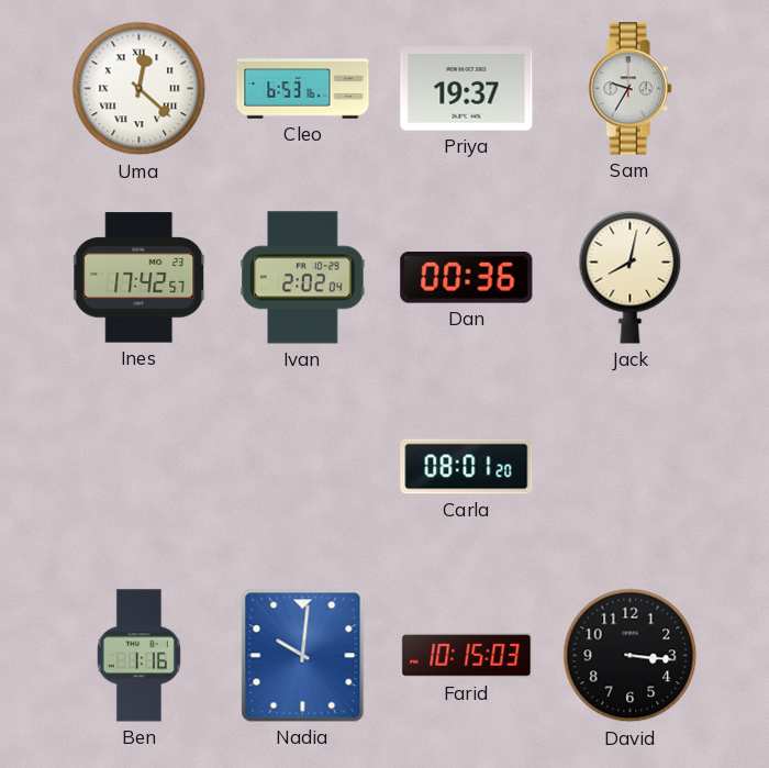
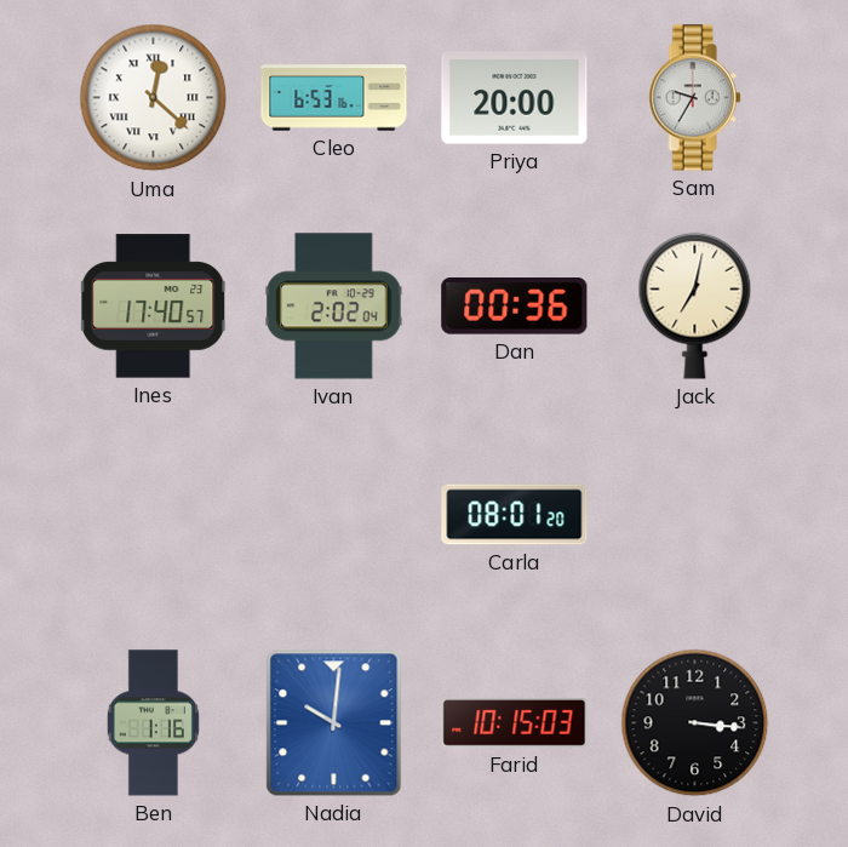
Priya: 19:37 -> 20:00
Ines: 17:42 -> 17:40
Jack: 8:02 -> 7:02
